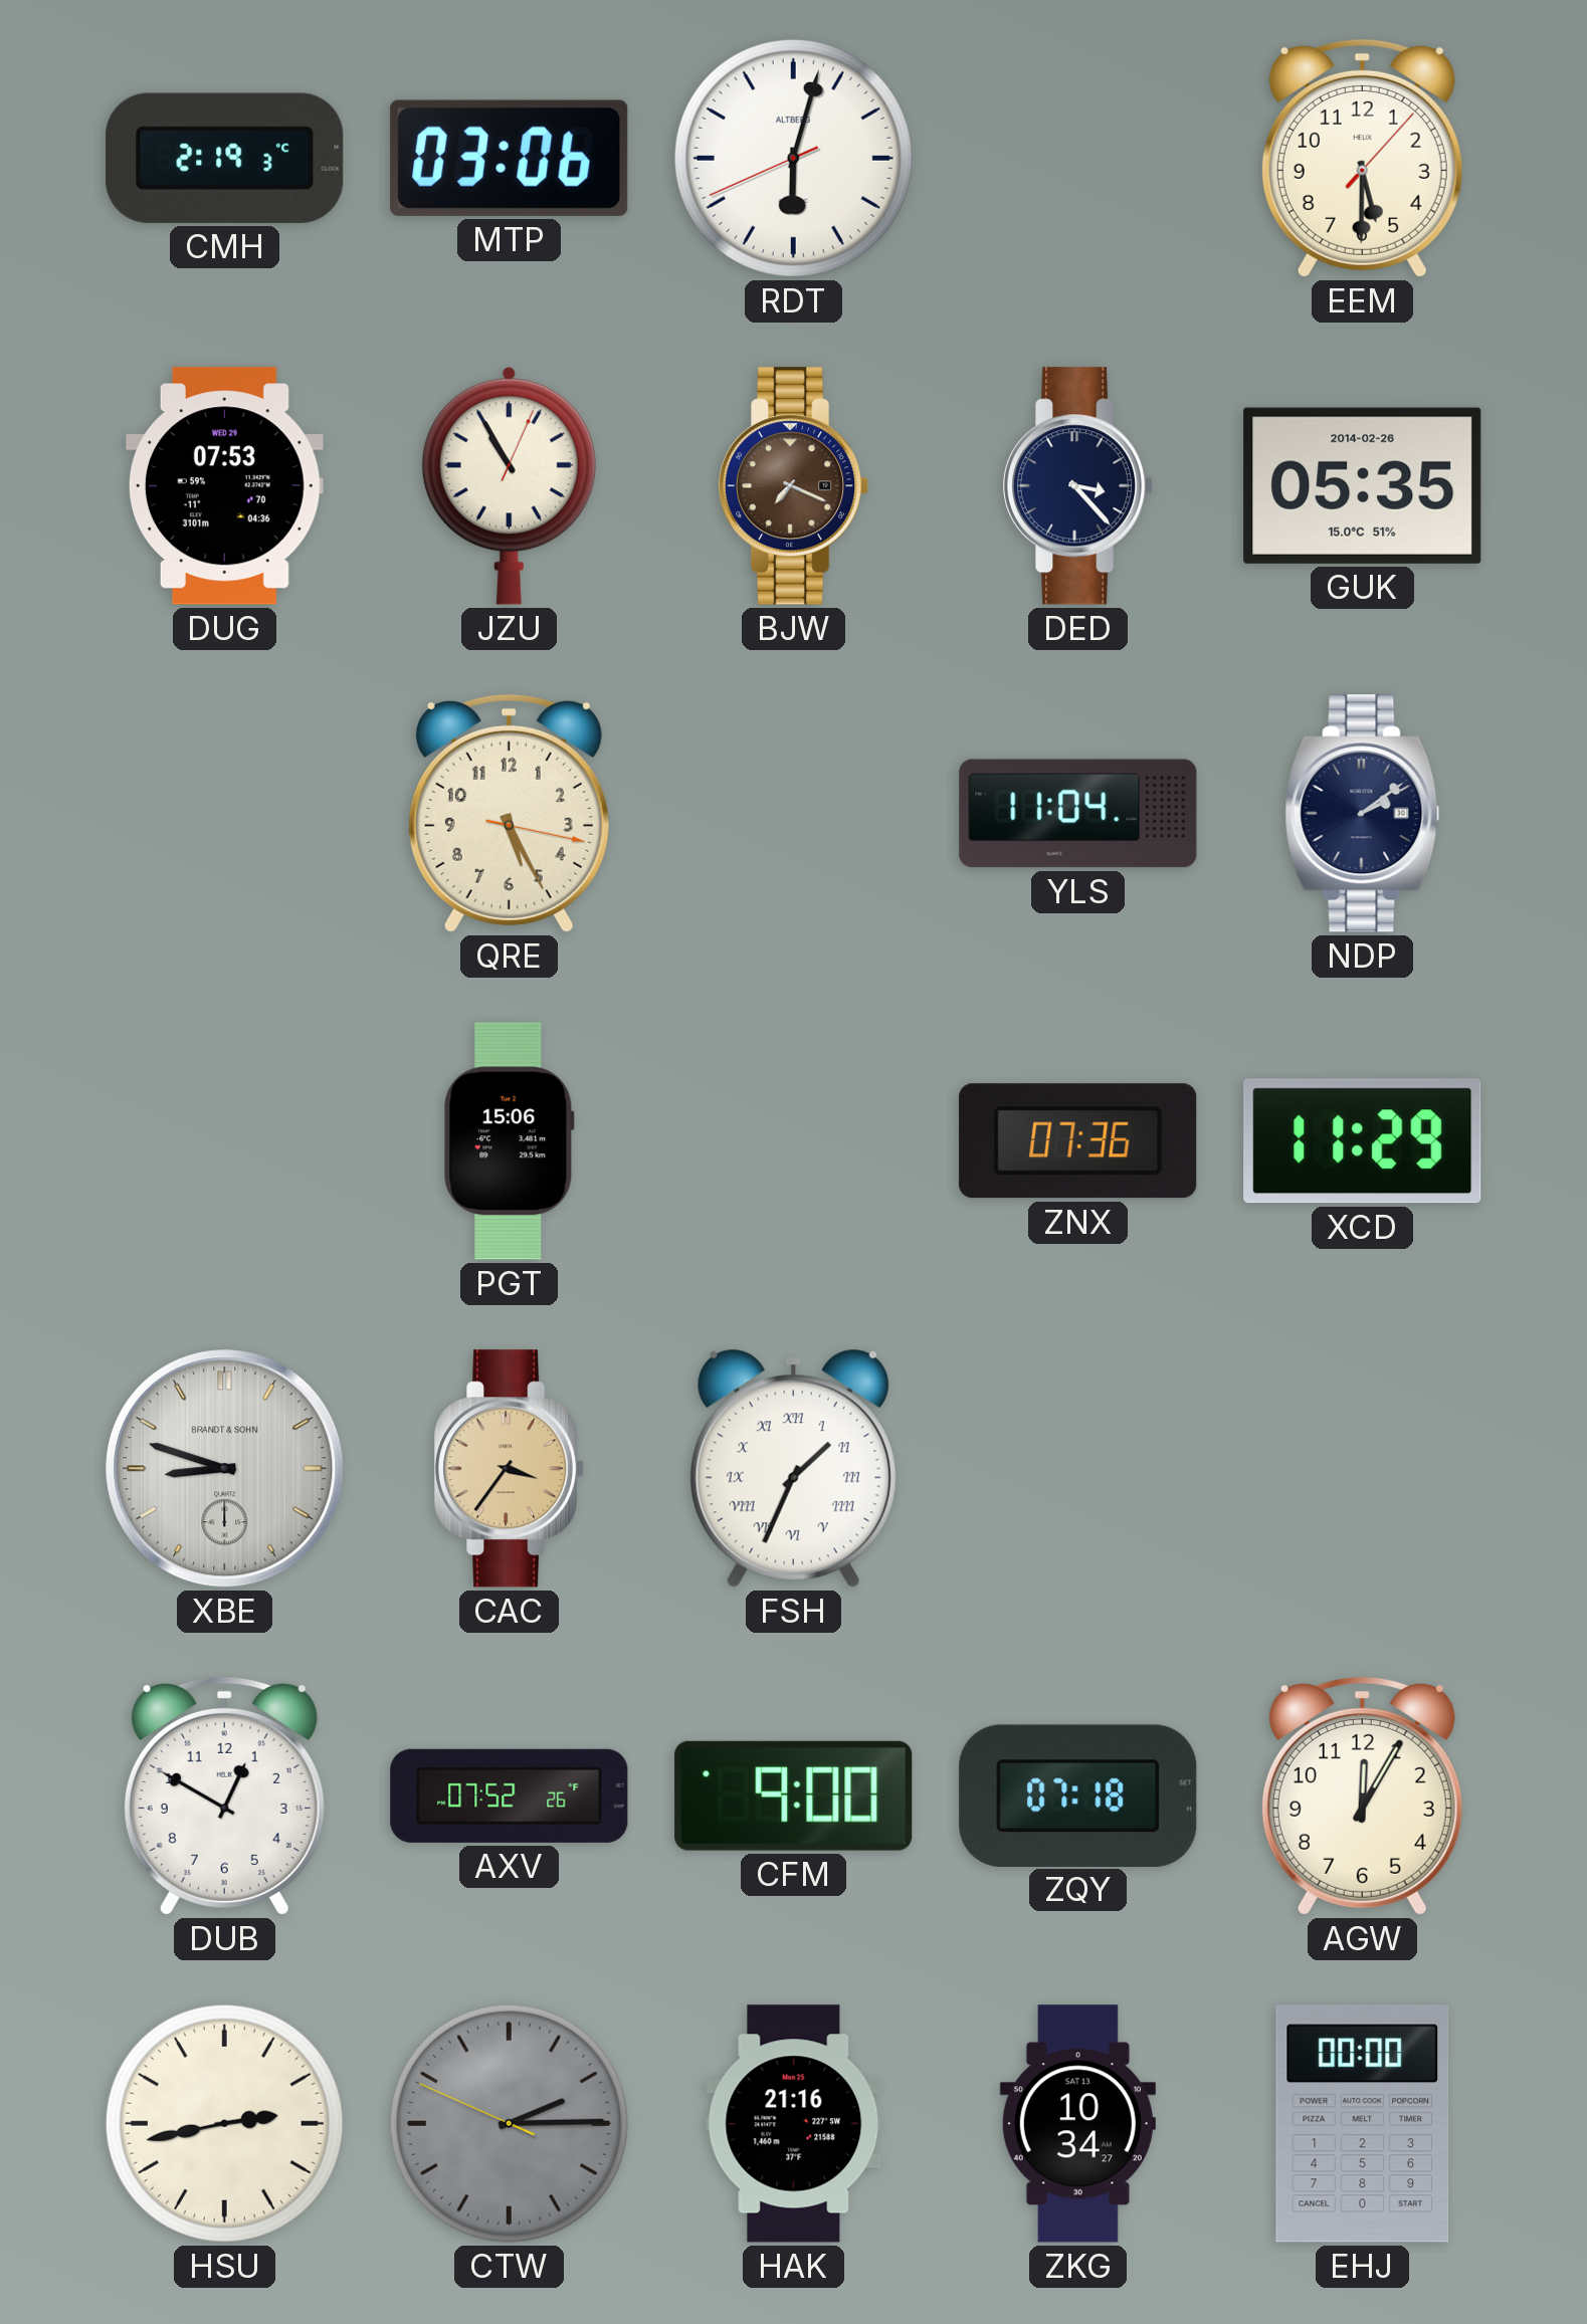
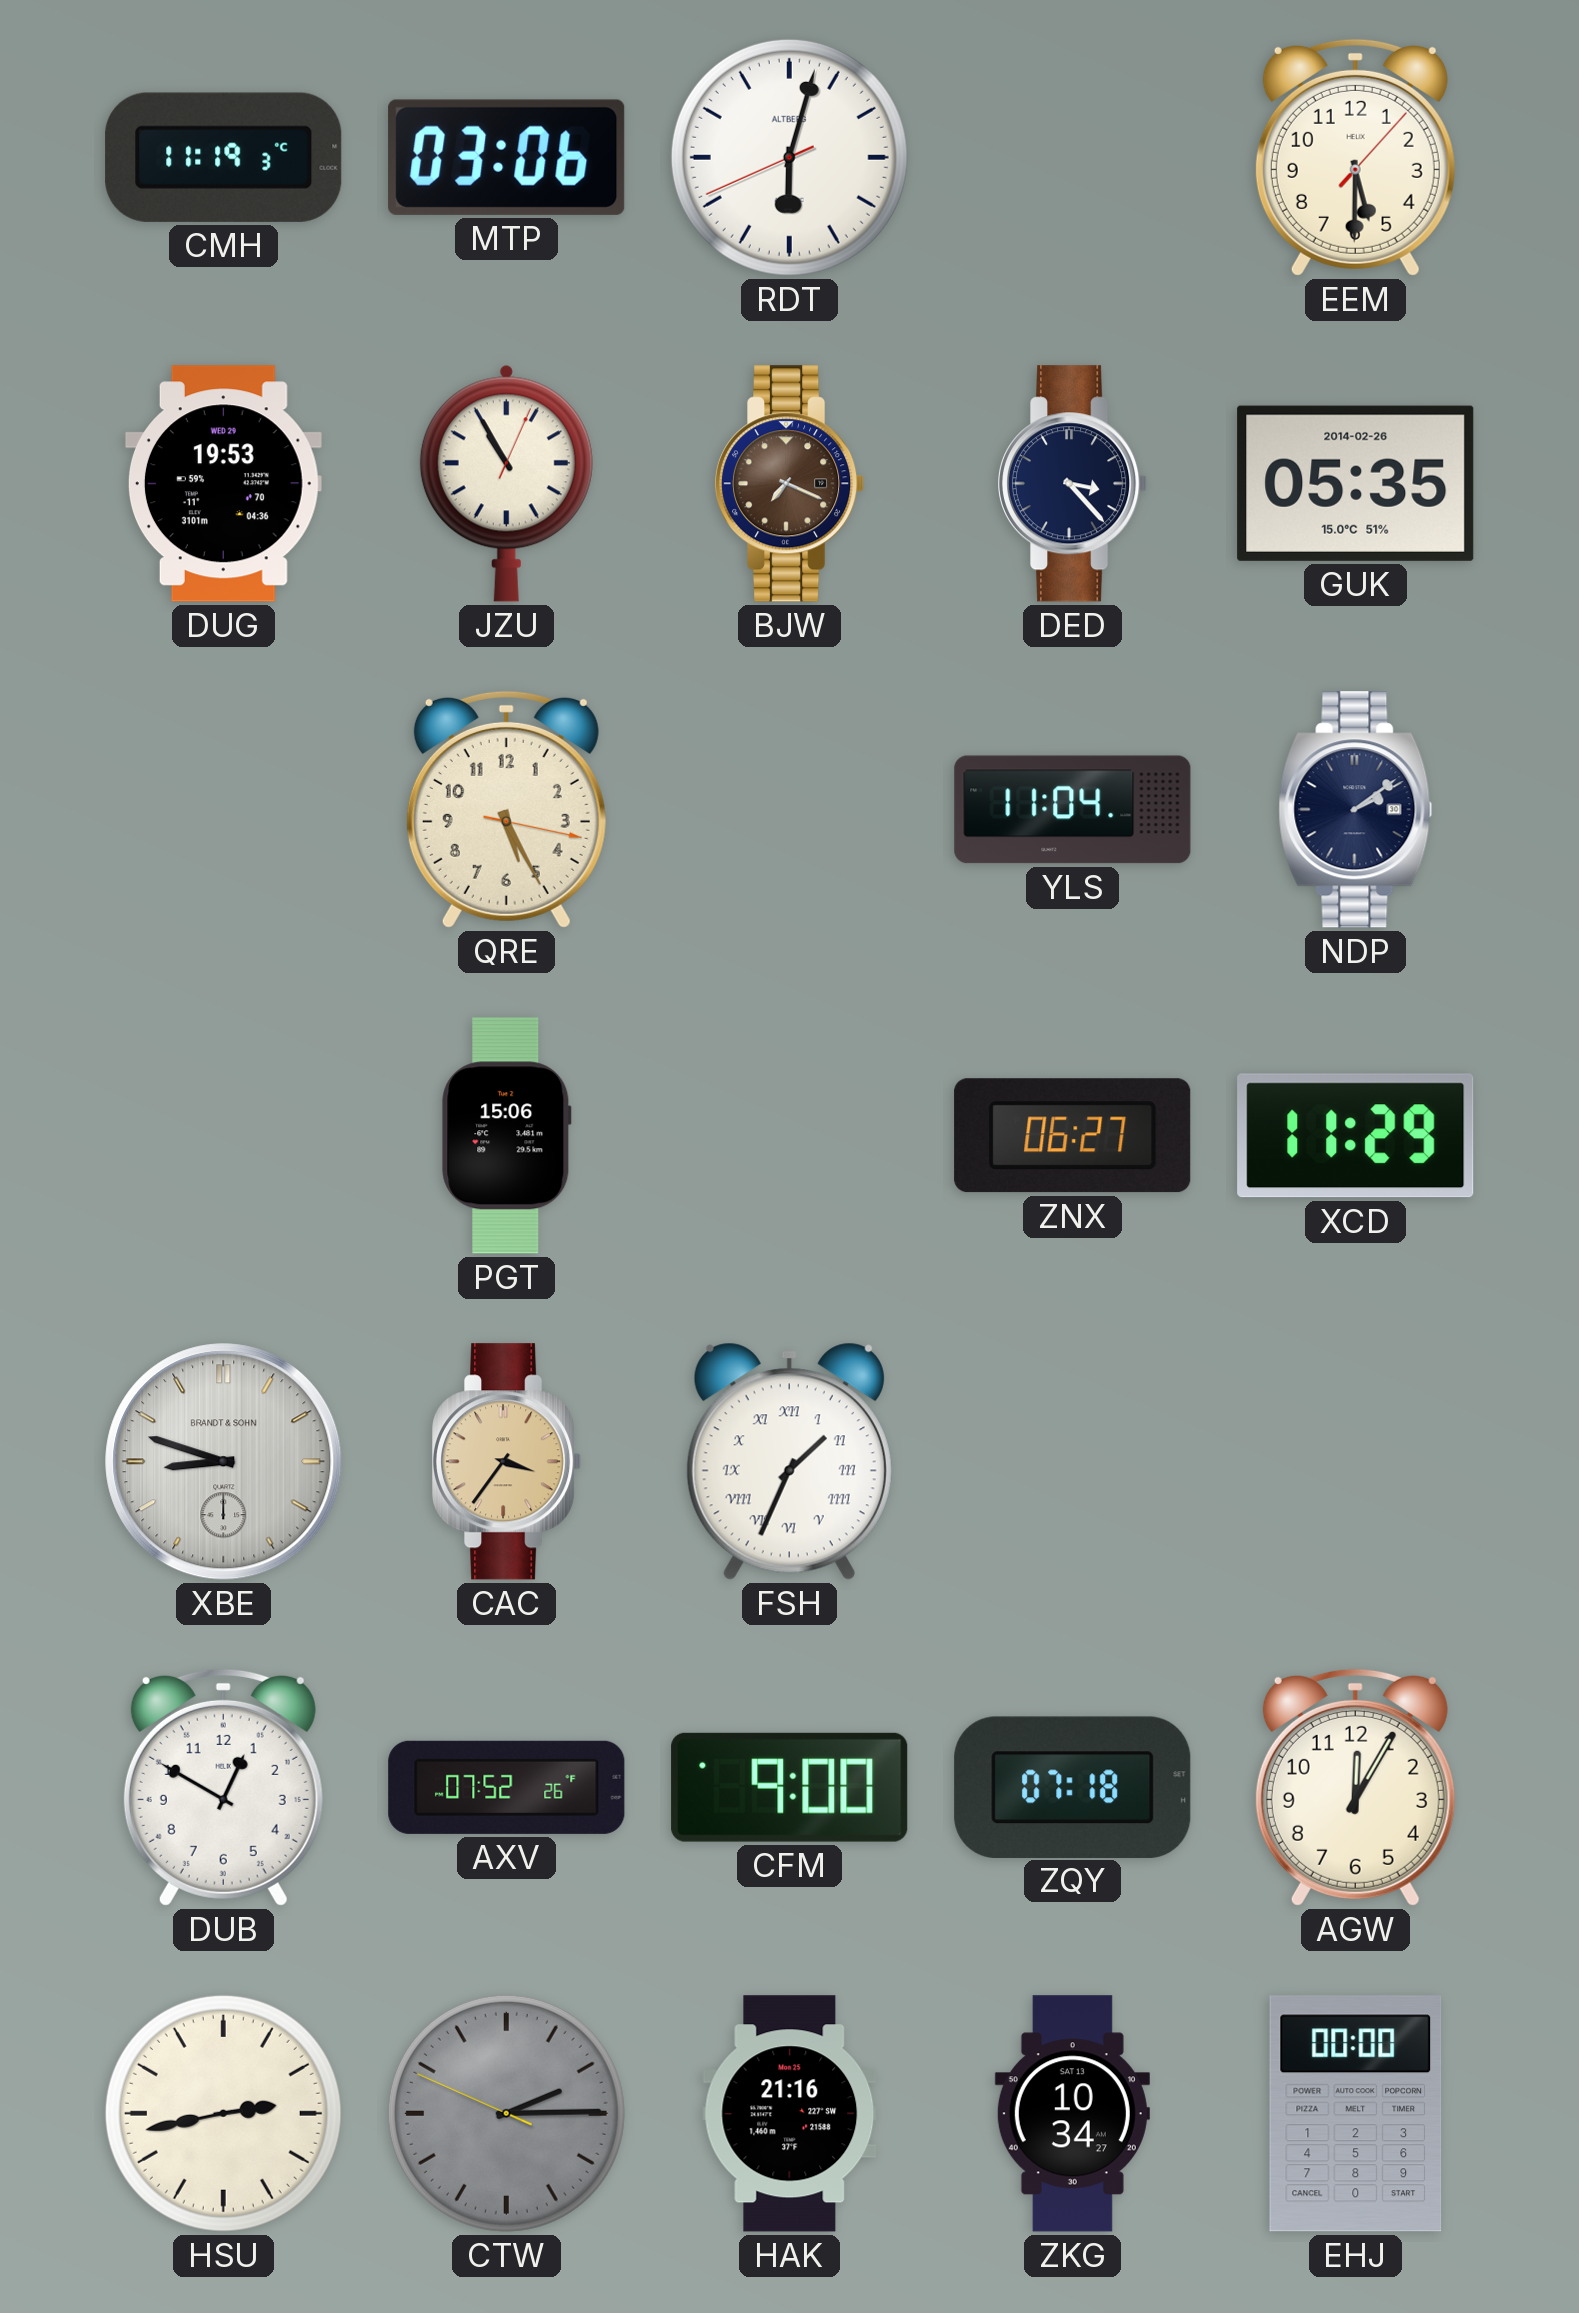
CMH: 2:19 -> 11:19
DUG: 07:53 -> 19:53
ZNX: 07:36 -> 06:27
